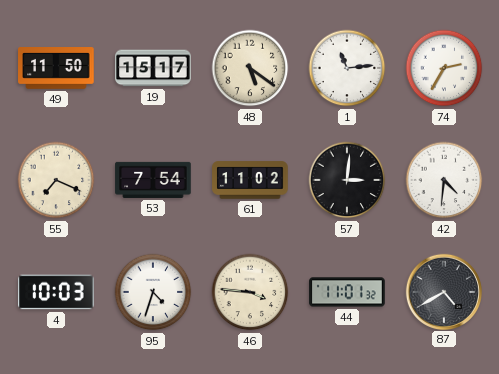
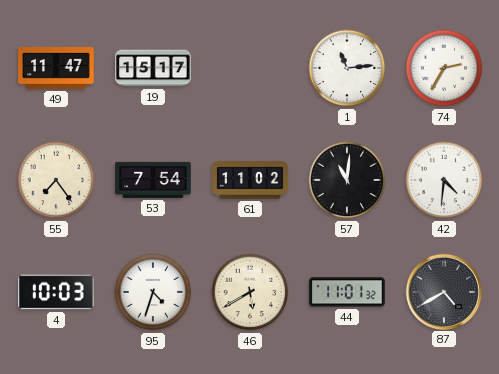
49: 11:50 -> 11:47
48: 5:21 -> none
55: 7:19 -> 7:24
57: 3:01 -> 11:01
46: 3:46 -> 5:40
